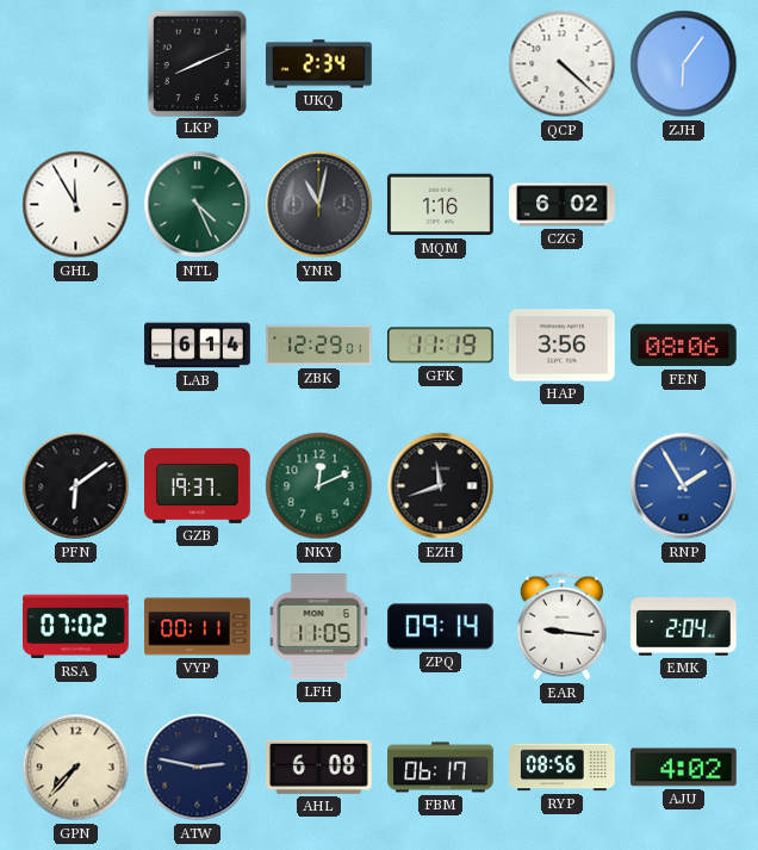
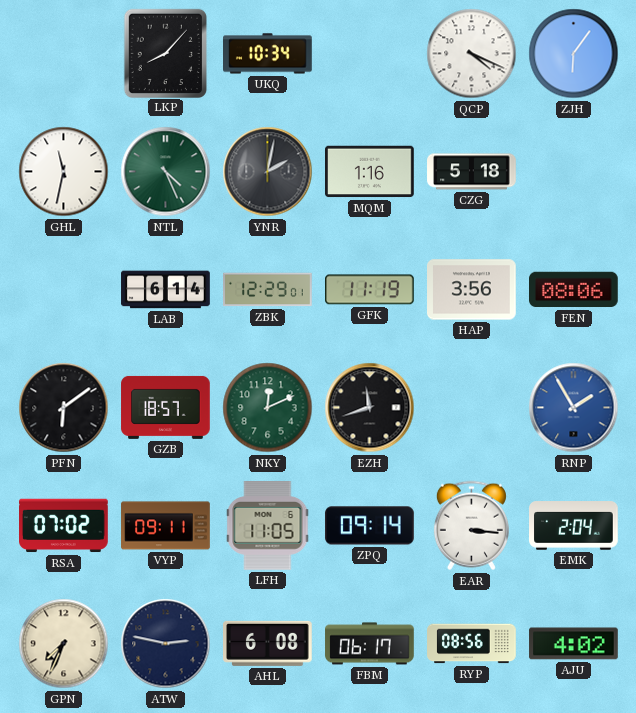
LKP: 8:11 -> 8:07
UKQ: 2:34 -> 10:34
QCP: 4:22 -> 4:19
GHL: 11:55 -> 11:32
YNR: 11:02 -> 2:02
CZG: 6:02 -> 5:18
GZB: 19:37 -> 18:57
VYP: 00:11 -> 09:11
EAR: 9:16 -> 3:16
GPN: 7:37 -> 7:34
